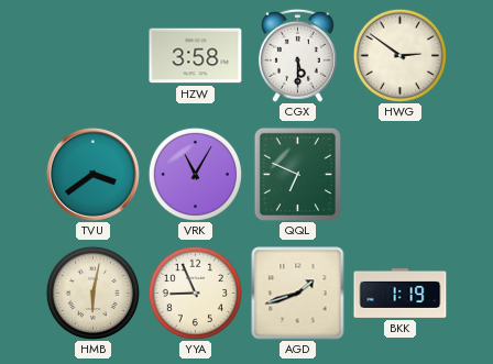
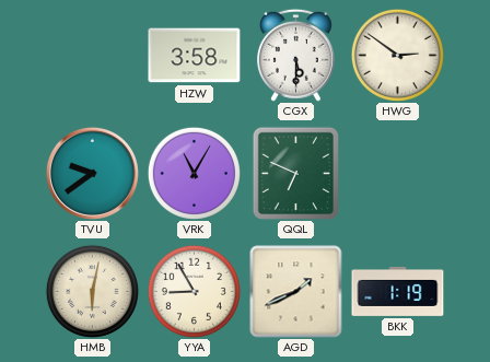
TVU: 3:39 -> 9:39
YYA: 8:56 -> 8:55
AGD: 1:42 -> 1:41
